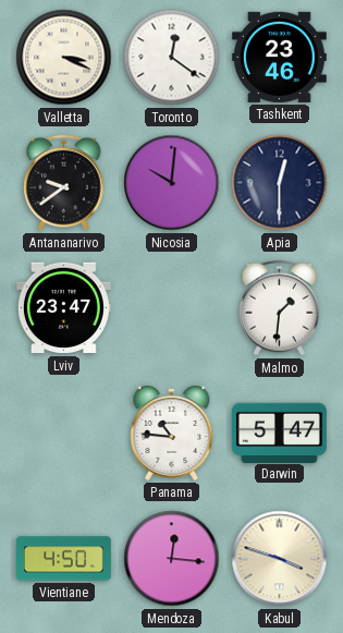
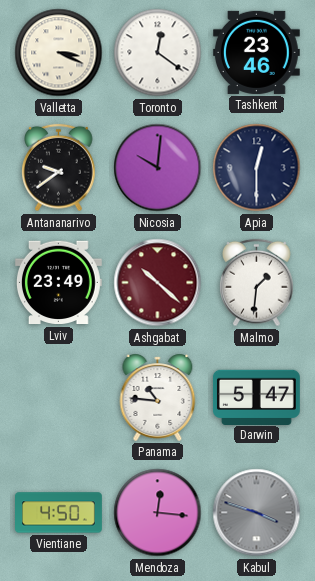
Lviv: 23:47 -> 23:49
Ashgabat: none -> 10:22
Kabul dial: cream -> grey
